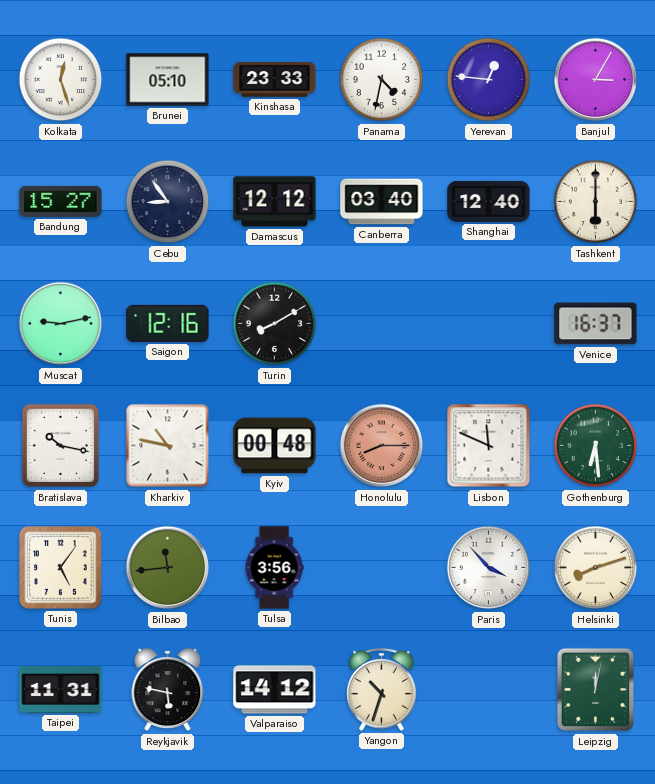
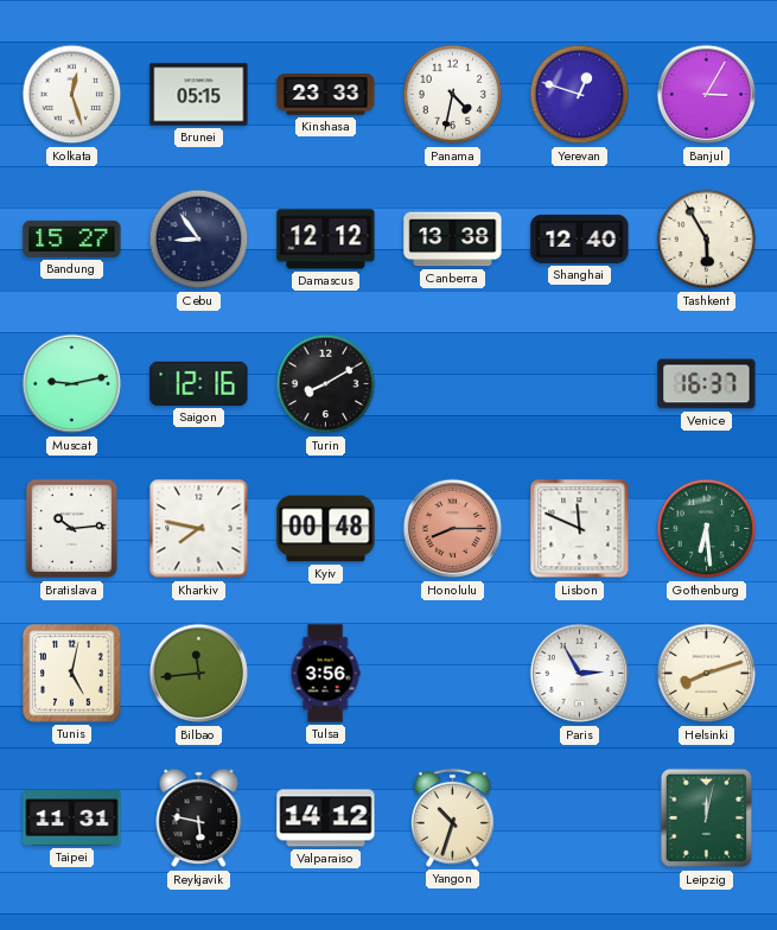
Brunei: 05:10 -> 05:15
Yerevan: 12:46 -> 12:48
Canberra: 03:40 -> 13:38
Tashkent: 6:00 -> 5:55
Bratislava: 10:17 -> 10:14
Kharkiv: 10:47 -> 7:47
Tunis: 5:06 -> 5:02
Paris: 3:53 -> 2:55
